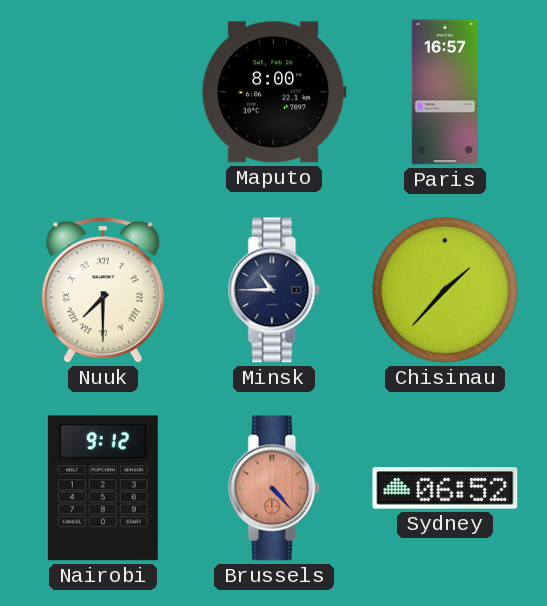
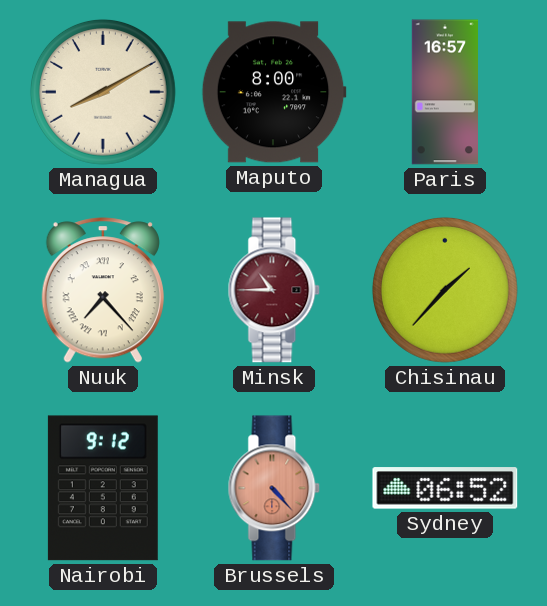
Managua: none -> 8:10
Nuuk: 7:30 -> 7:23
Minsk dial: navy -> burgundy
